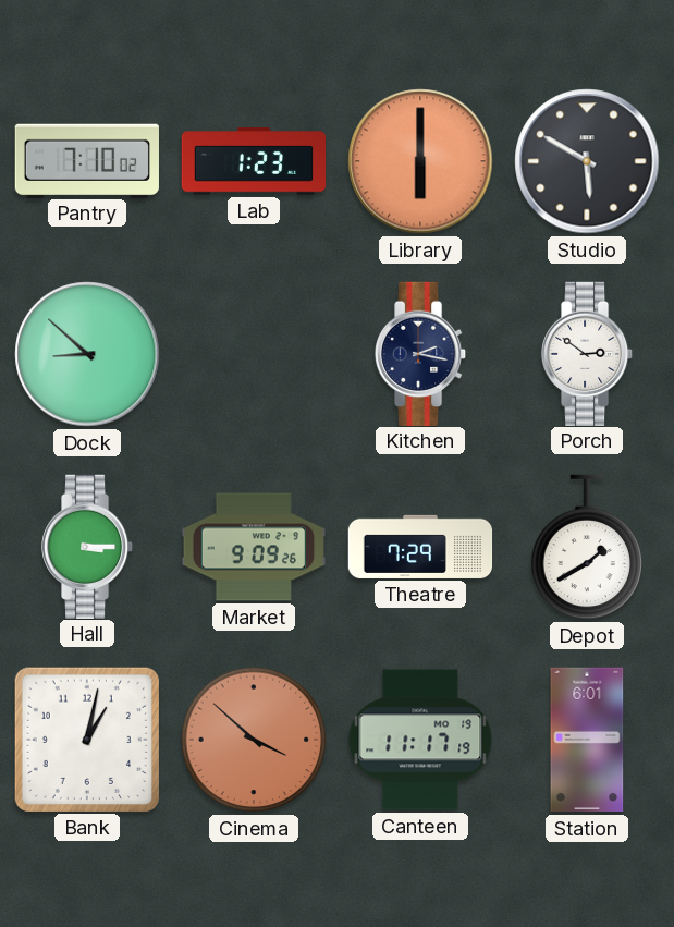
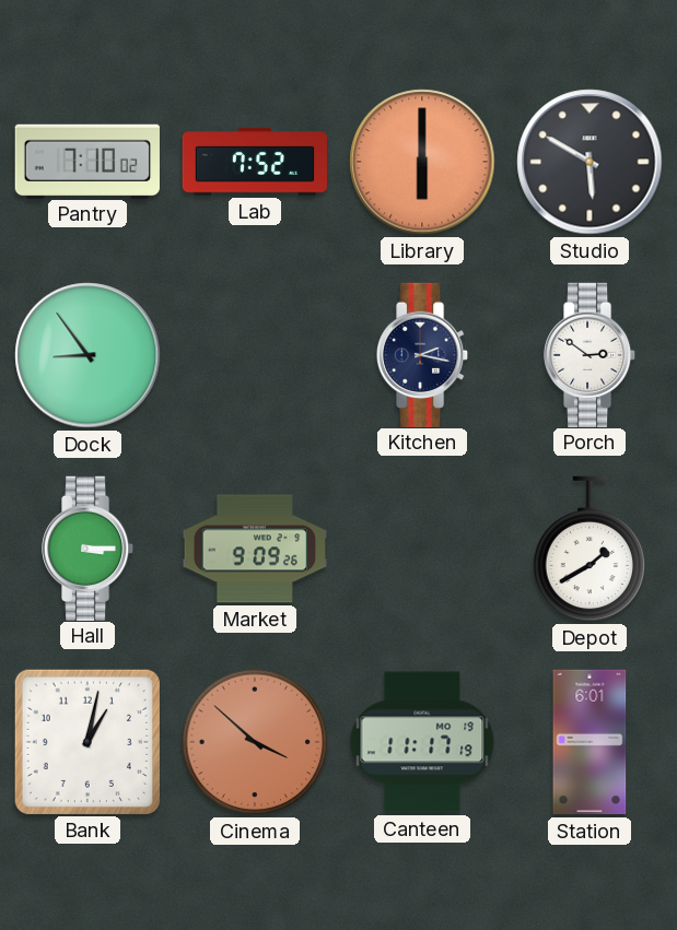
Lab: 1:23 -> 7:52
Dock: 8:52 -> 8:54
Theatre: 7:29 -> none
